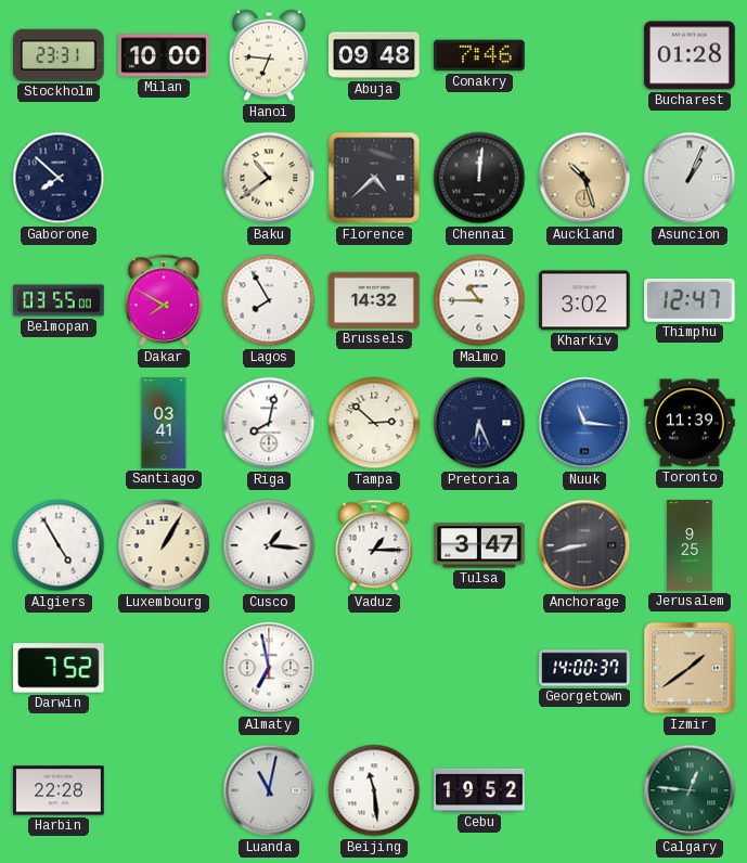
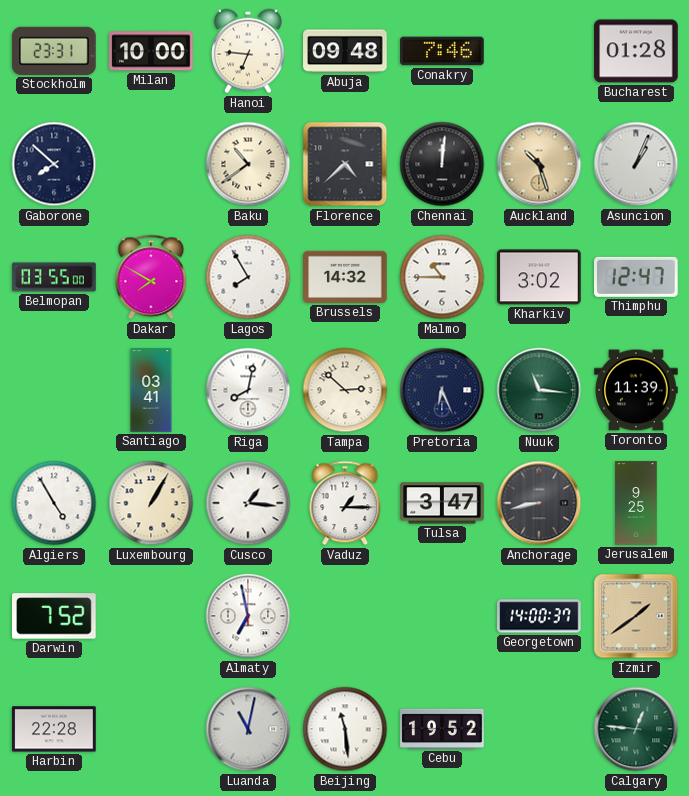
Nuuk dial: blue -> green
